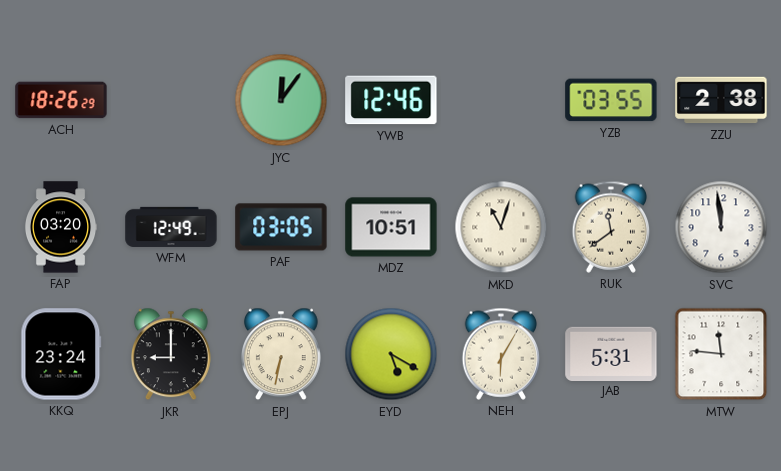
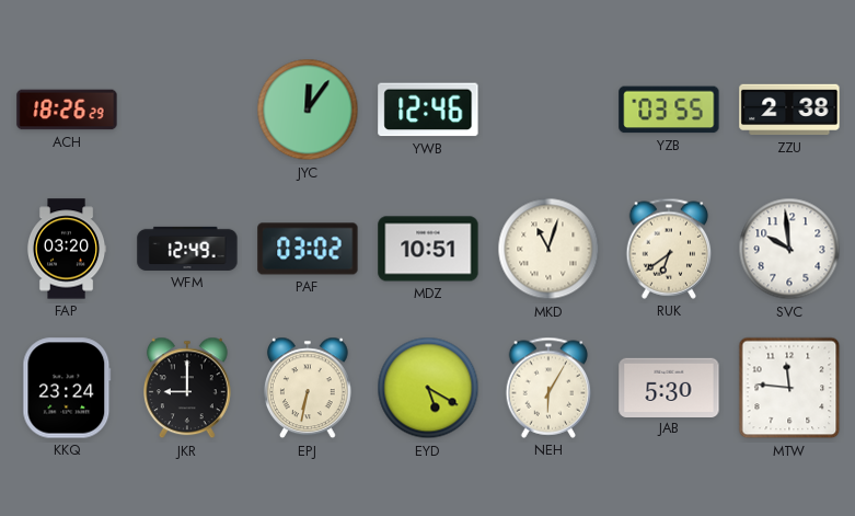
PAF: 03:05 -> 03:02
RUK: 11:39 -> 6:39
SVC: 11:59 -> 9:59
JAB: 5:31 -> 5:30
